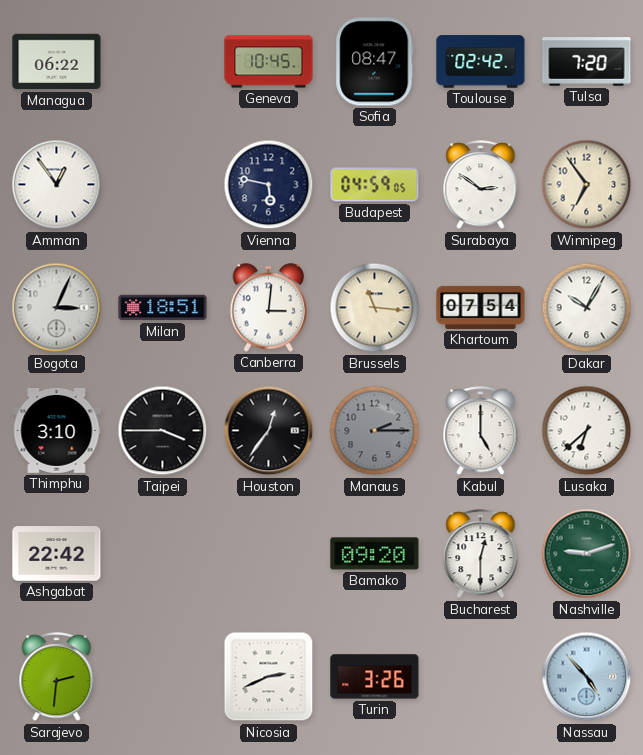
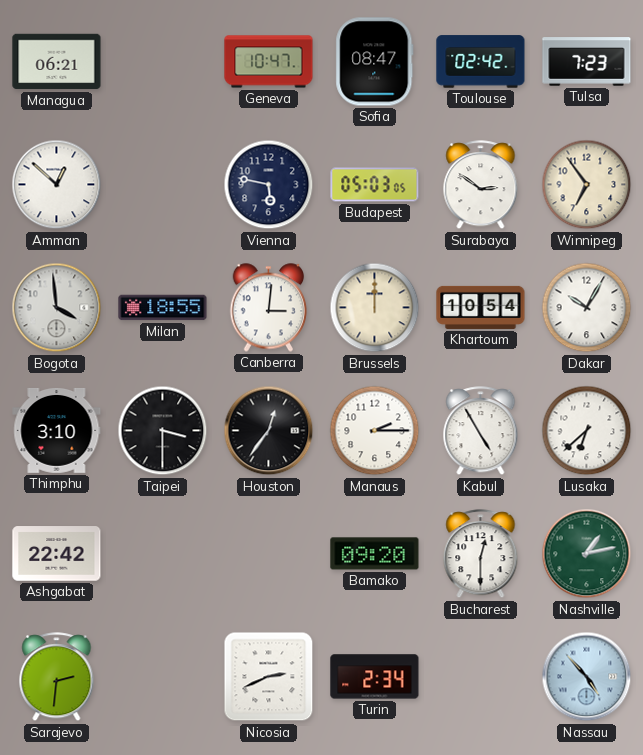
Managua: 06:22 -> 06:21
Geneva: 10:45 -> 10:47
Tulsa: 7:20 -> 7:23
Amman: 12:54 -> 12:52
Budapest: 04:59 -> 05:03
Bogota: 3:04 -> 3:59
Milan: 18:51 -> 18:55
Brussels: 11:16 -> 12:00
Khartoum: 07:54 -> 10:54
Taipei: 3:45 -> 3:30
Manaus dial: grey -> white
Kabul: 5:00 -> 4:55
Nashville: 9:12 -> 1:13
Turin: 3:26 -> 2:34
